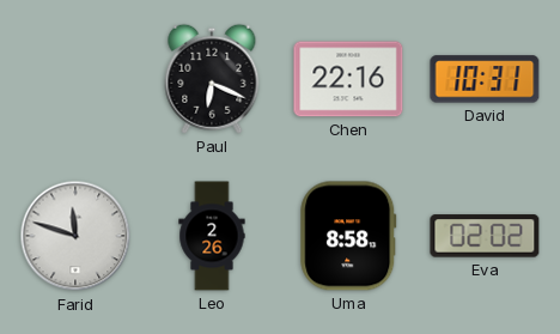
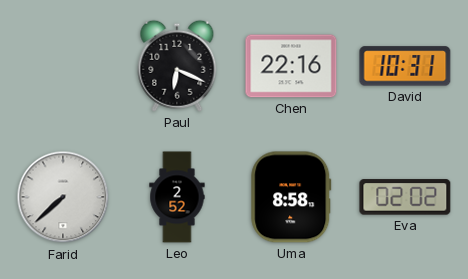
Farid: 11:48 -> 7:38
Leo: 2:26 -> 2:52
